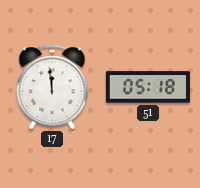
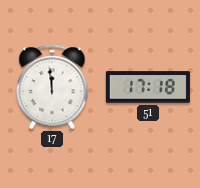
51: 05:18 -> 17:18
